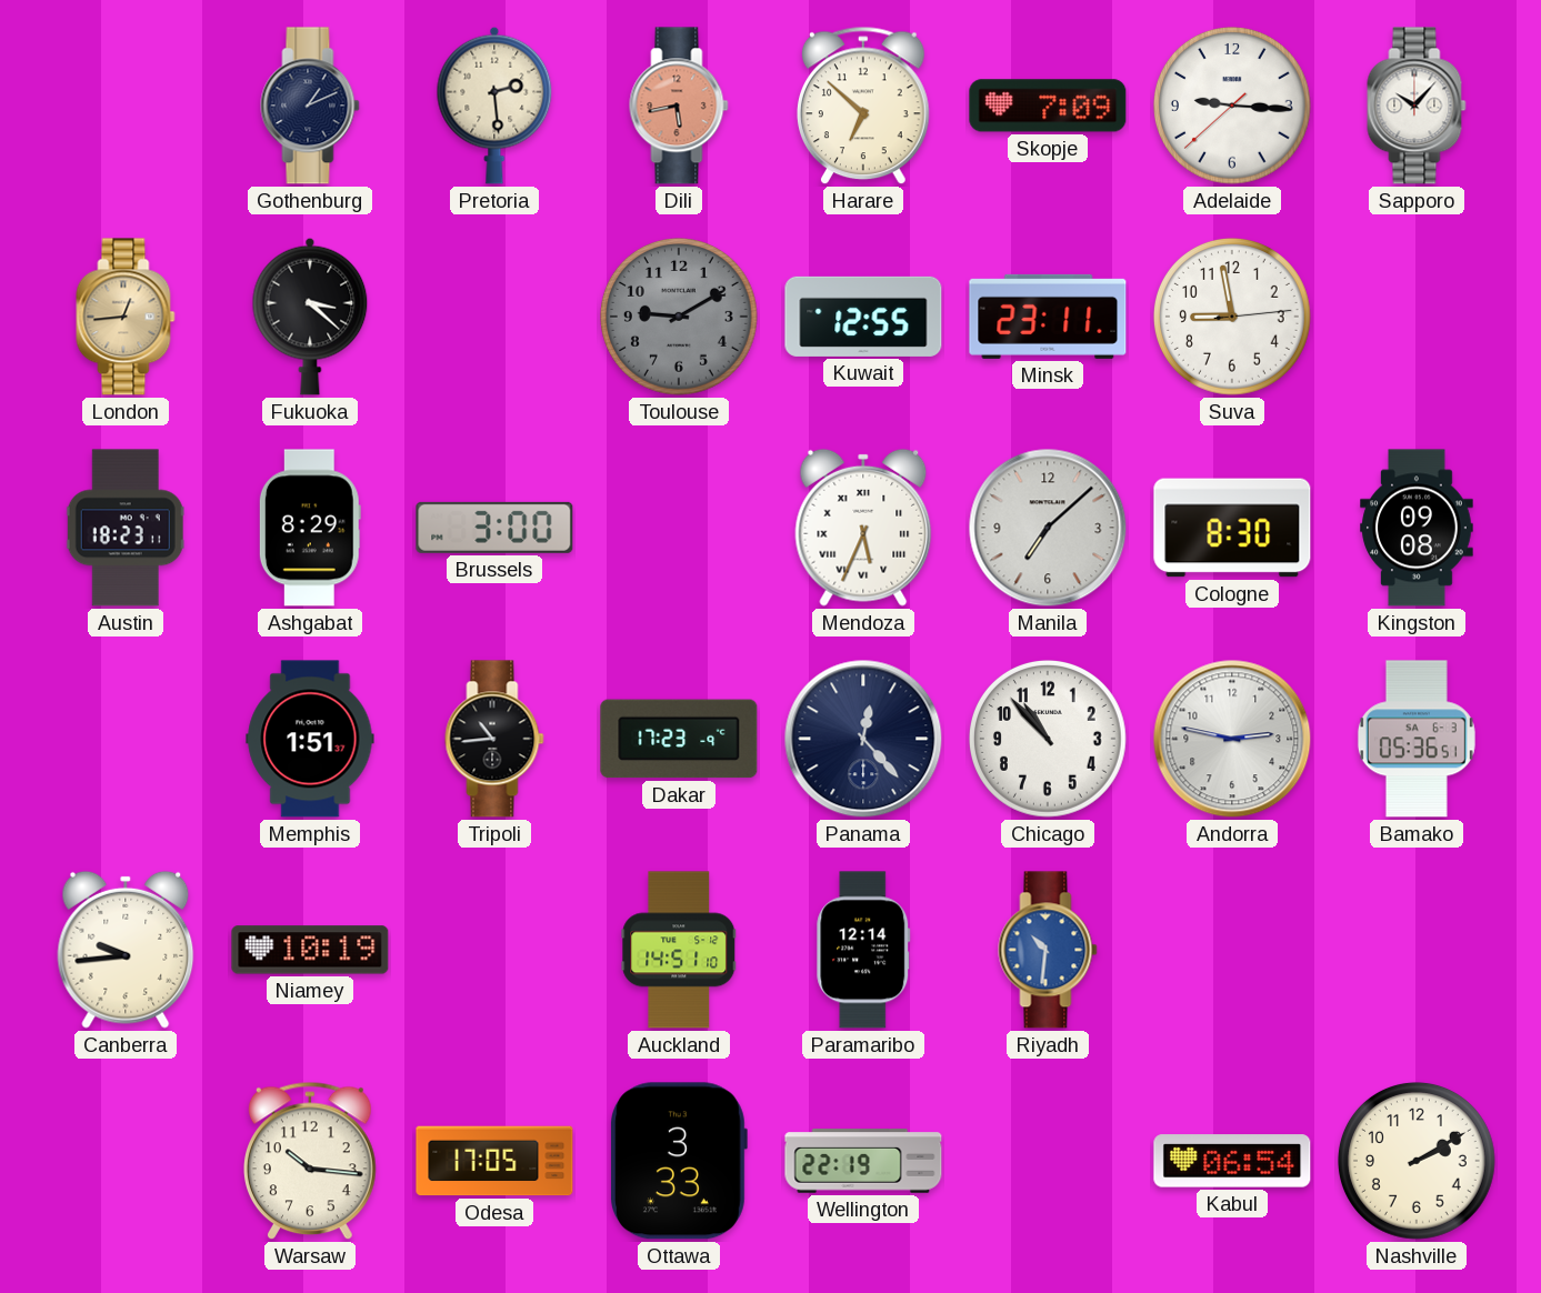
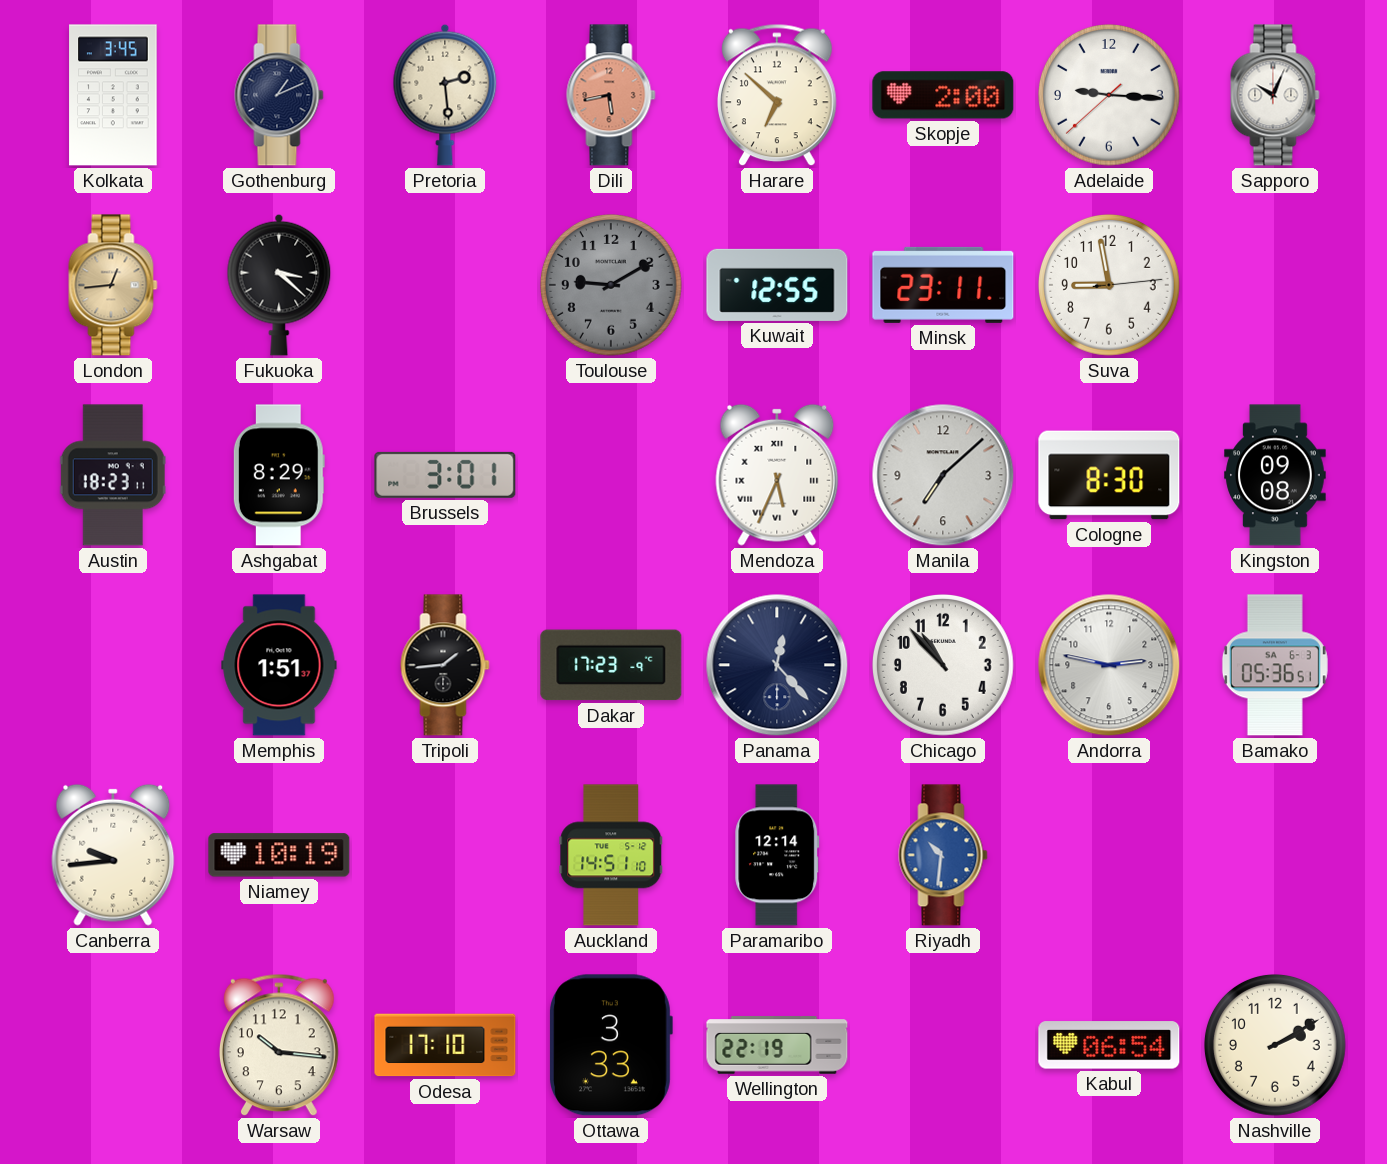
Kolkata: none -> 3:45
Skopje: 7:09 -> 2:00
Sapporo: 10:07 -> 10:04
Brussels: 3:00 -> 3:01
Tripoli: 10:44 -> 1:44
Odesa: 17:05 -> 17:10
